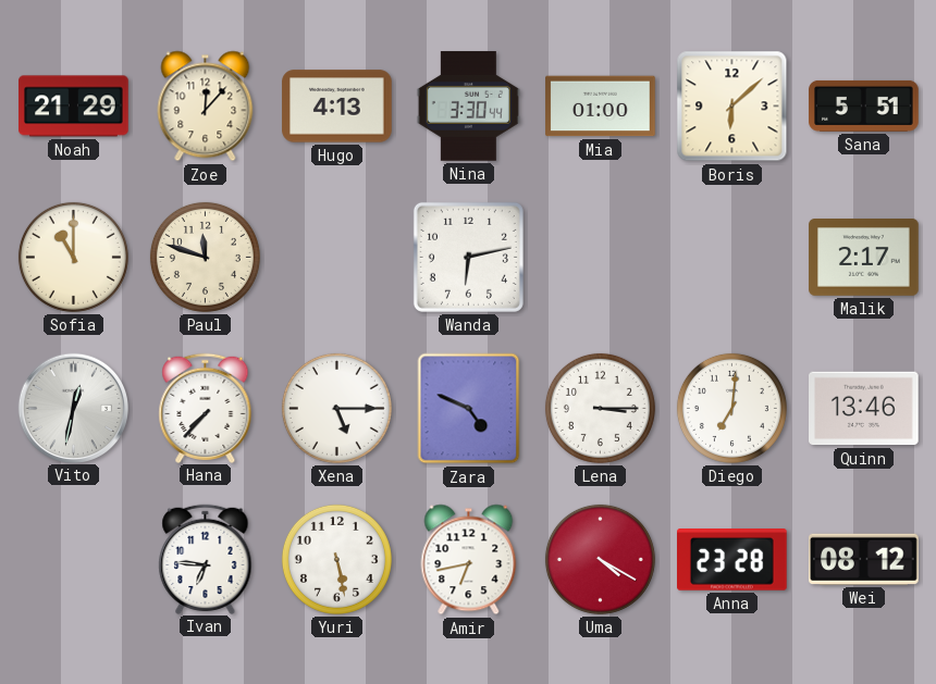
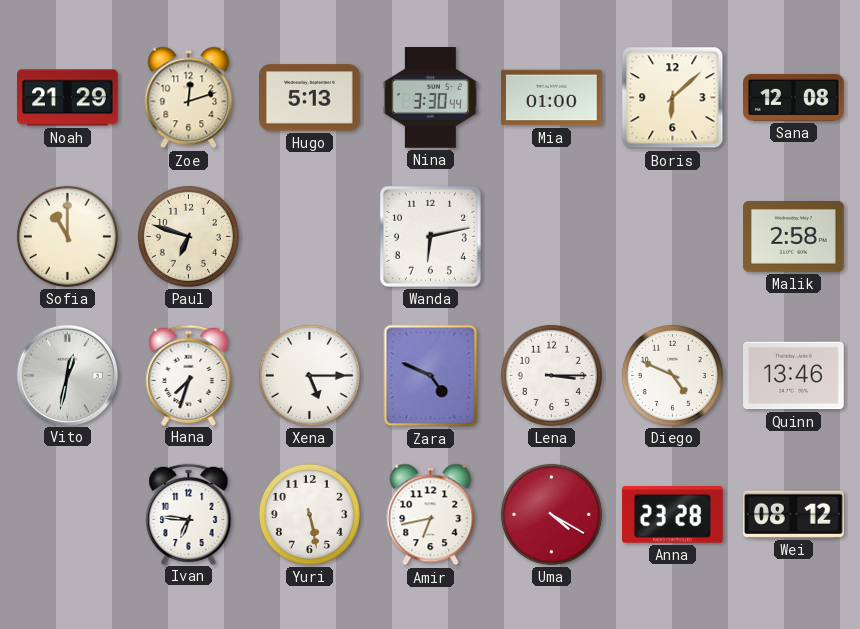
Zoe: 12:07 -> 12:12
Hugo: 4:13 -> 5:13
Sana: 5:51 -> 12:08
Paul: 11:48 -> 6:48
Malik: 2:17 -> 2:58
Hana: 7:37 -> 7:33
Diego: 7:01 -> 4:49
